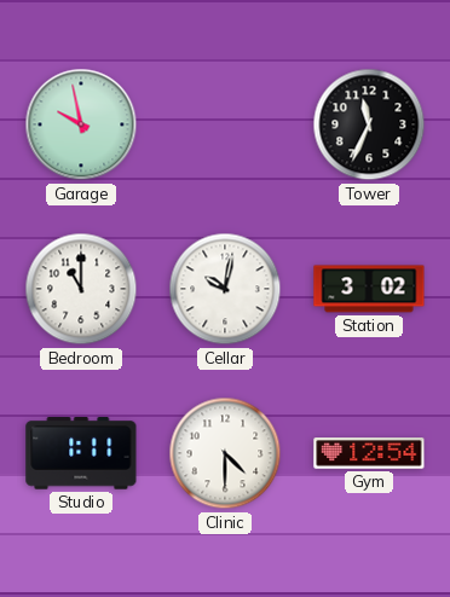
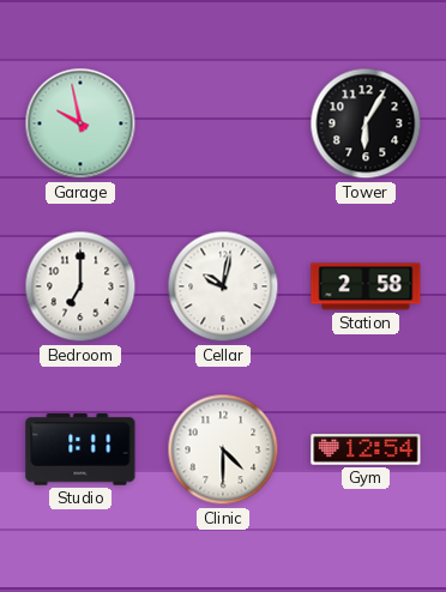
Tower: 11:34 -> 6:05
Bedroom: 11:00 -> 7:00
Station: 3:02 -> 2:58
